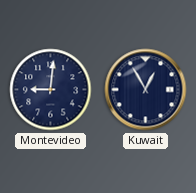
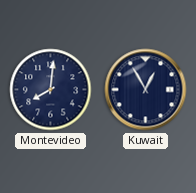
Montevideo: 9:01 -> 8:01
